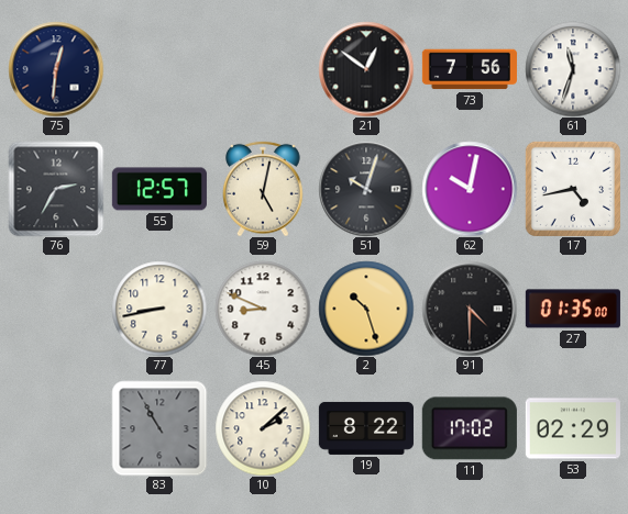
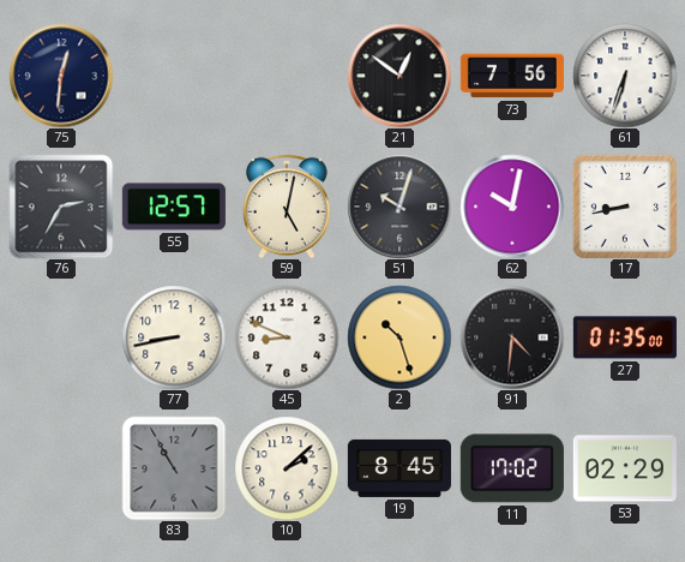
61: 11:33 -> 6:33
17: 4:43 -> 8:43
91: 4:30 -> 4:31
19: 8:22 -> 8:45
